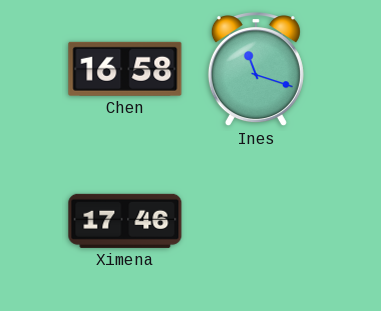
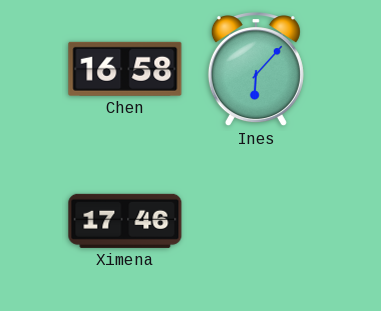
Ines: 11:18 -> 6:07
